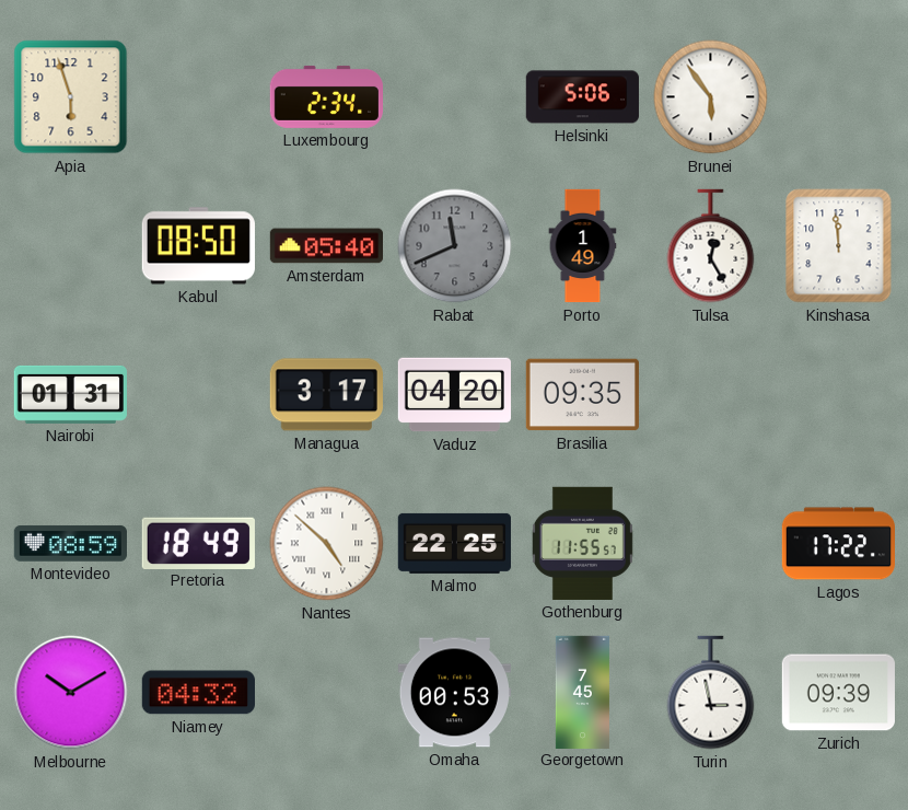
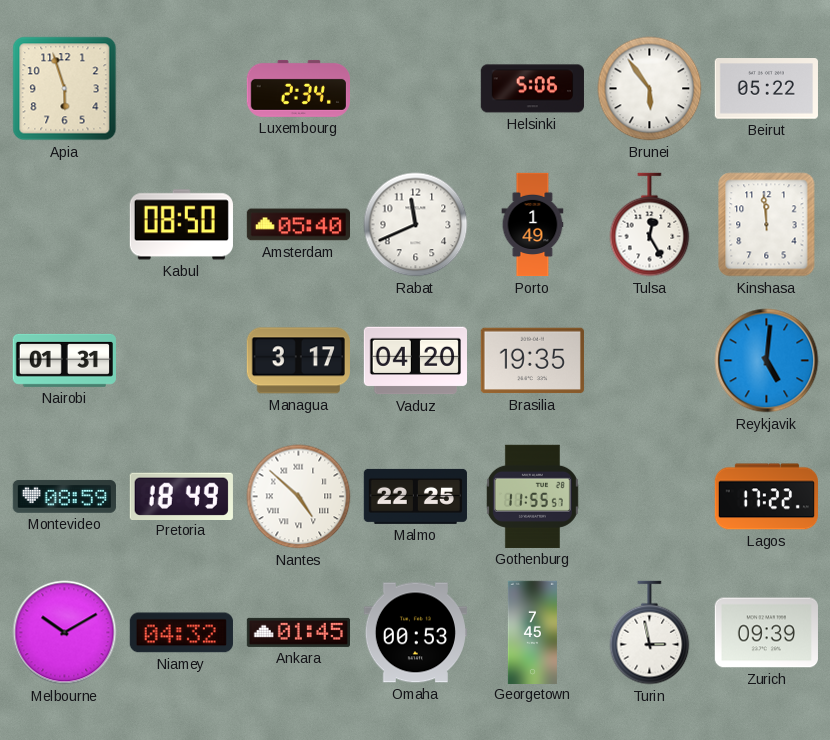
Beirut: none -> 05:22
Rabat dial: grey -> white
Brasilia: 09:35 -> 19:35
Reykjavik: none -> 5:01
Ankara: none -> 01:45
